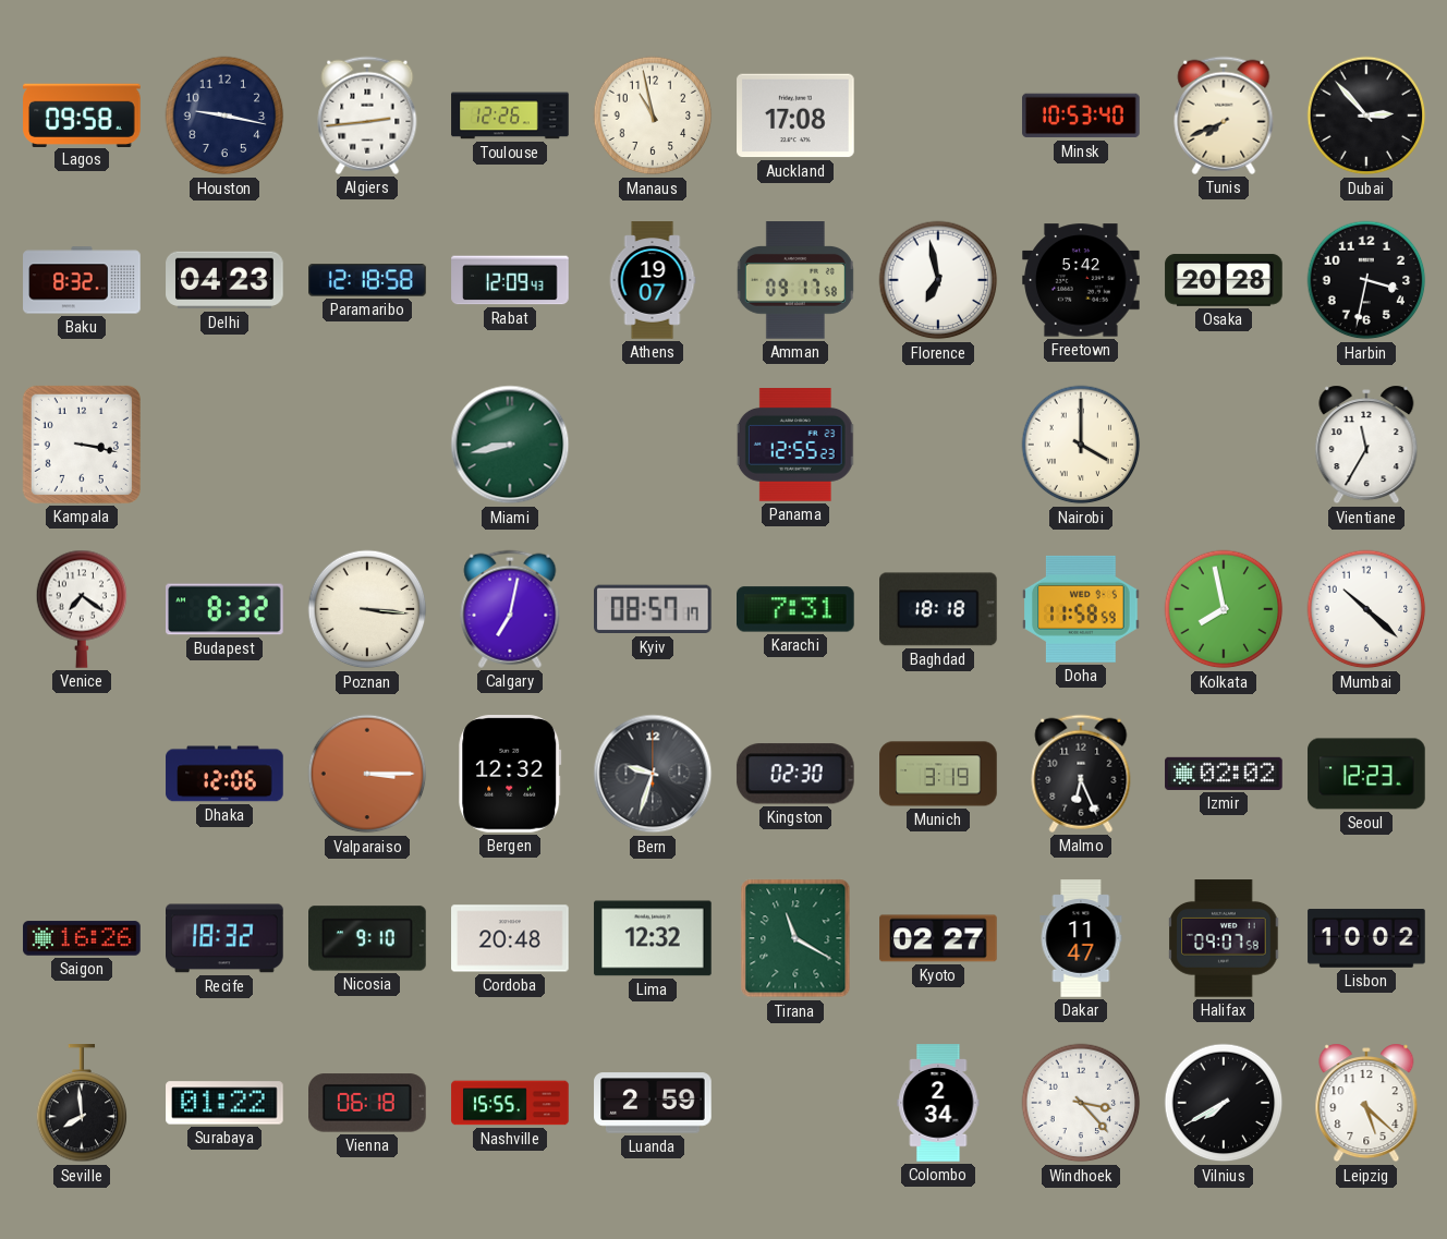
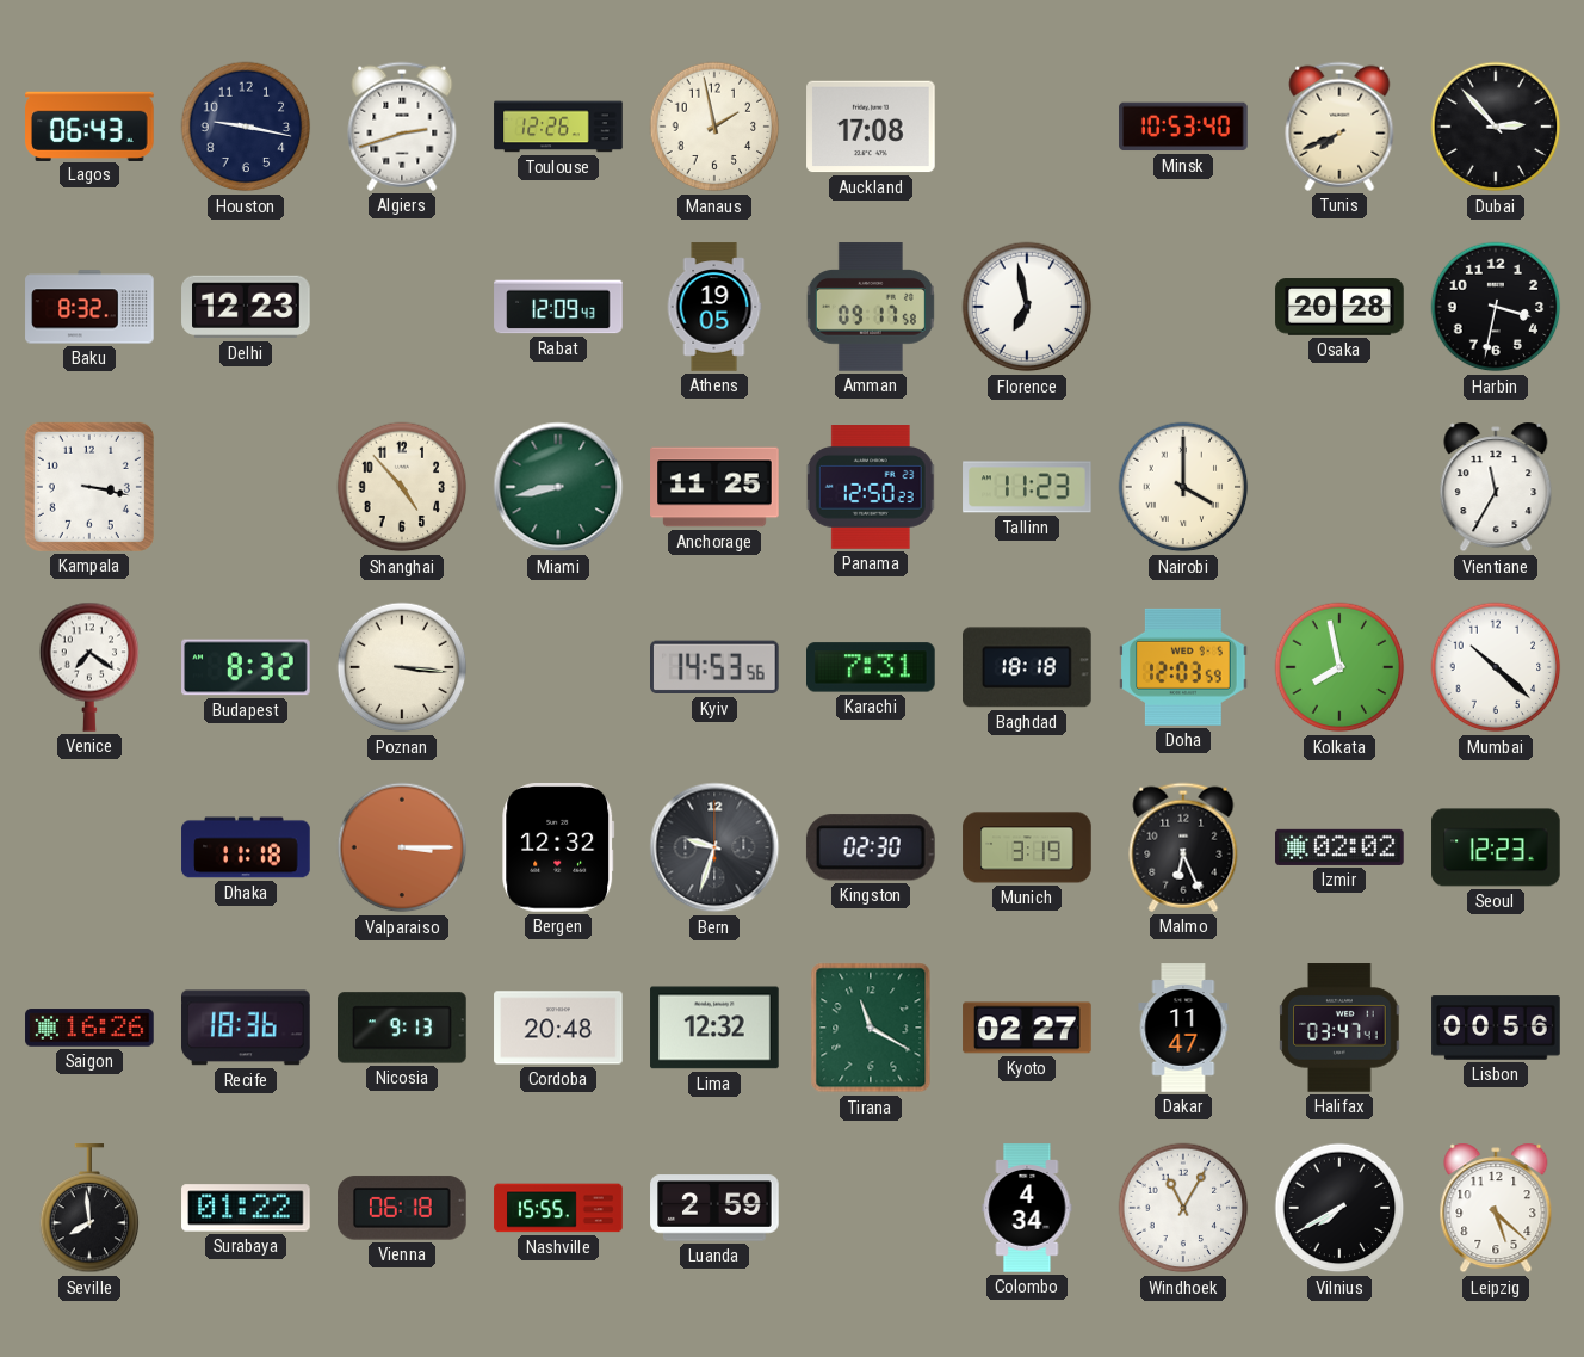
Lagos: 09:58 -> 06:43
Algiers: 2:44 -> 2:42
Manaus: 10:58 -> 1:58
Delhi: 04:23 -> 12:23
Paramaribo: 12:18 -> none
Athens: 19:07 -> 19:05
Freetown: 5:42 -> none
Shanghai: none -> 4:53
Anchorage: none -> 11:25
Panama: 12:55 -> 12:50
Tallinn: none -> 11:23
Calgary: 7:02 -> none
Kyiv: 08:57 -> 14:53
Doha: 11:58 -> 12:03
Dhaka: 12:06 -> 11:18
Recife: 18:32 -> 18:36
Nicosia: 9:10 -> 9:13
Halifax: 09:07 -> 03:47
Lisbon: 10:02 -> 00:56
Colombo: 2:34 -> 4:34
Windhoek: 3:23 -> 11:05
